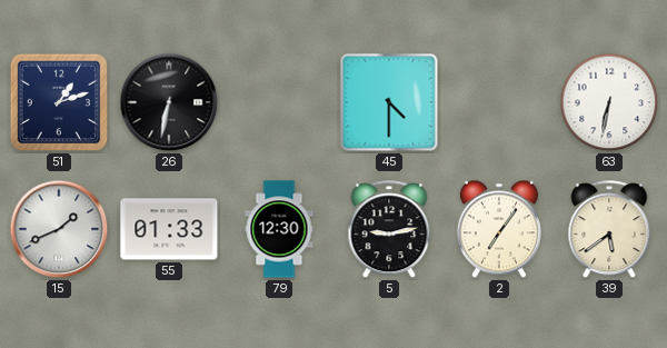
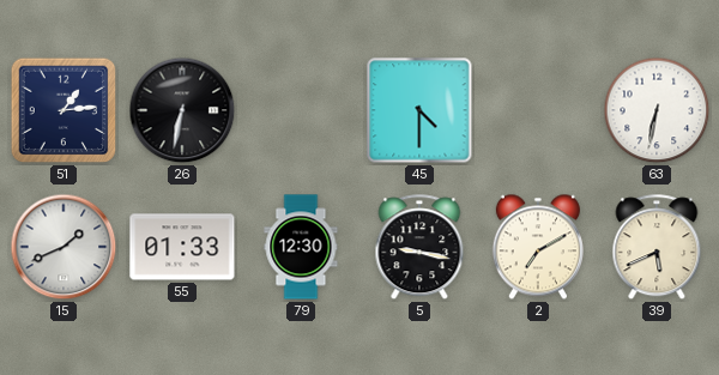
51: 1:12 -> 1:14
5: 9:13 -> 9:17
2: 7:06 -> 7:10
39: 5:39 -> 5:41
